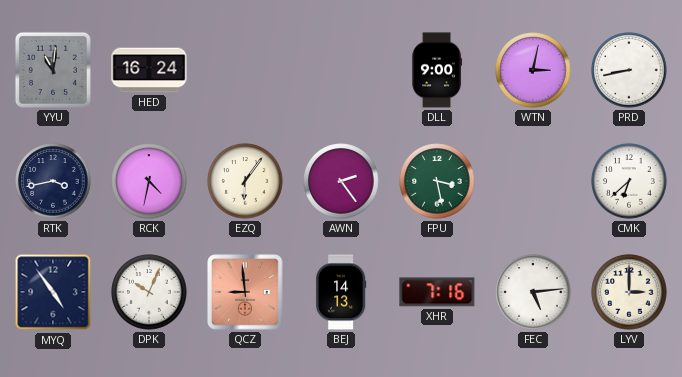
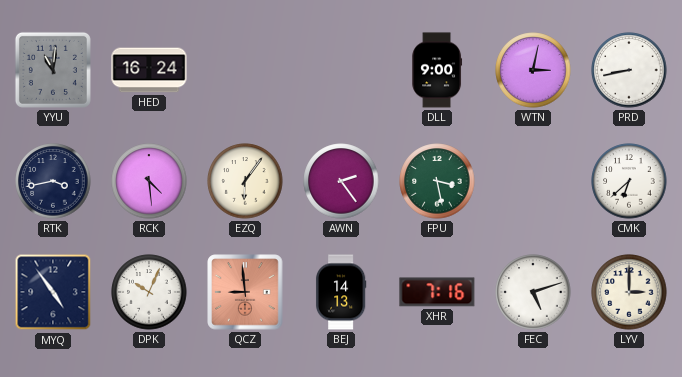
RCK: 4:32 -> 4:29
FEC: 5:14 -> 5:12
